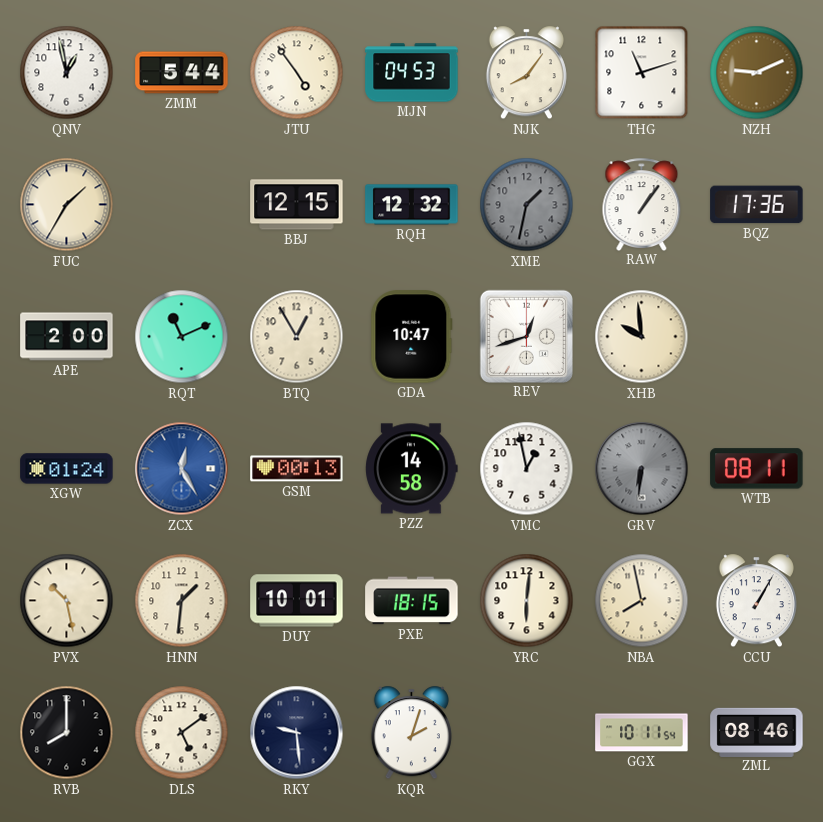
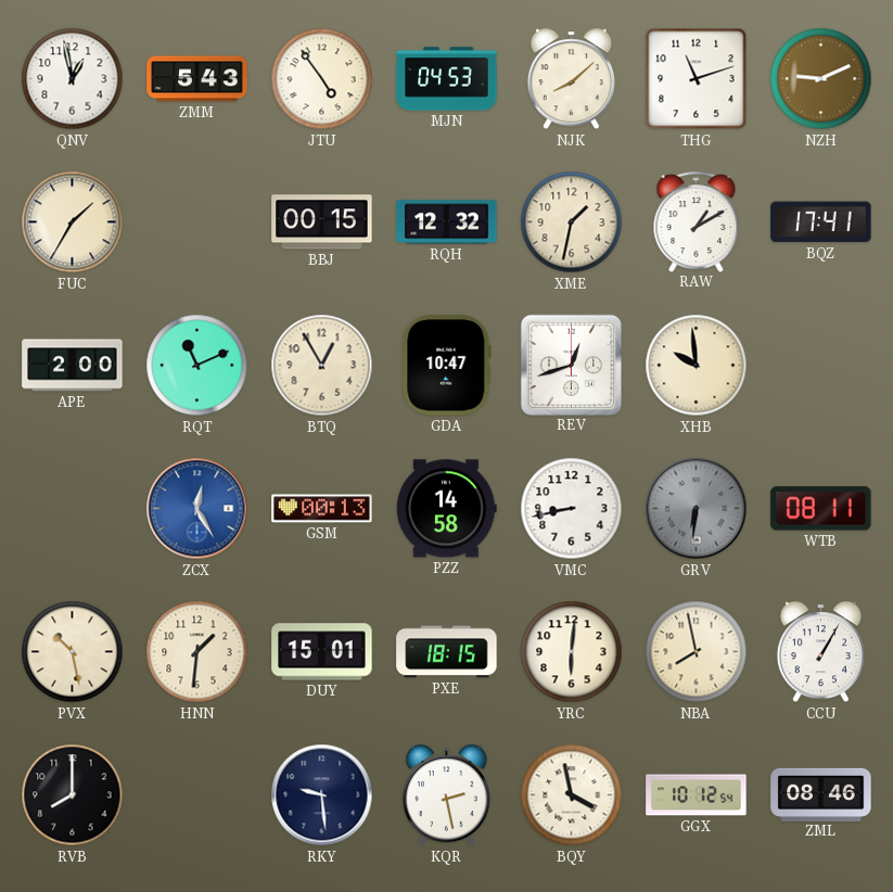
ZMM: 5:44 -> 5:43
NJK: 8:06 -> 8:08
BBJ: 12:15 -> 00:15
XME dial: grey -> cream
RAW: 1:06 -> 1:10
BQZ: 17:36 -> 17:41
XGW: 01:24 -> none
VMC: 12:58 -> 8:43
DUY: 10:01 -> 15:01
DLS: 5:09 -> none
KQR: 2:03 -> 2:28
BQY: none -> 3:58
GGX: 10:11 -> 10:12
